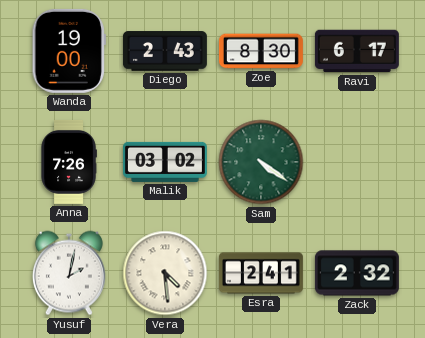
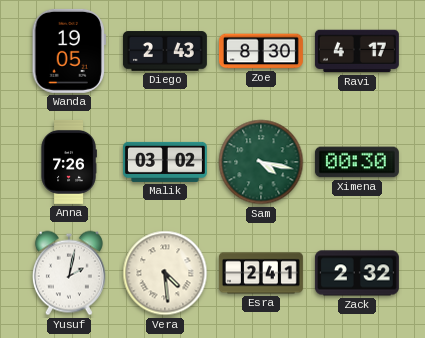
Wanda: 19:00 -> 19:05
Ravi: 6:17 -> 4:17
Sam: 4:21 -> 4:17
Ximena: none -> 00:30
